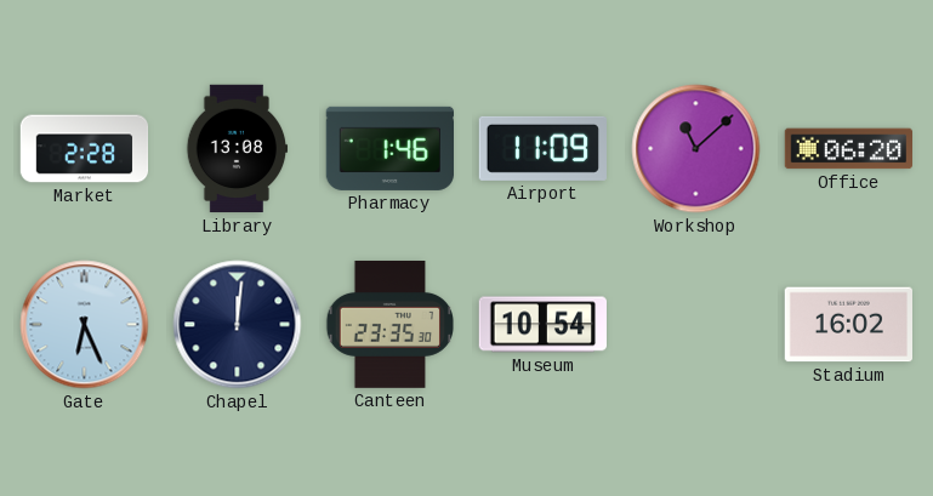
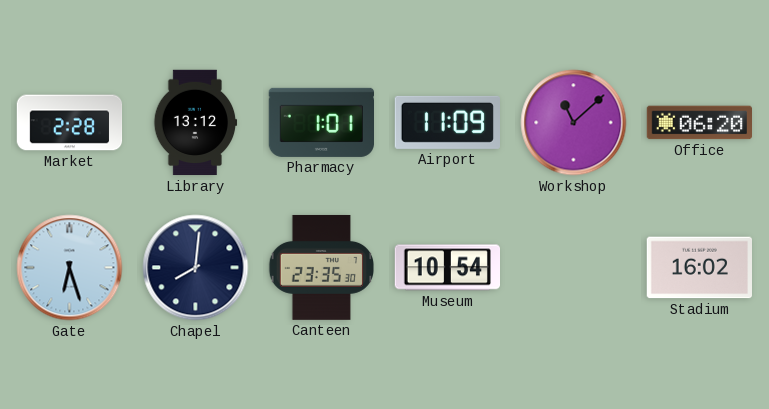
Library: 13:08 -> 13:12
Pharmacy: 1:46 -> 1:01
Gate: 6:26 -> 6:27
Chapel: 12:01 -> 8:01
